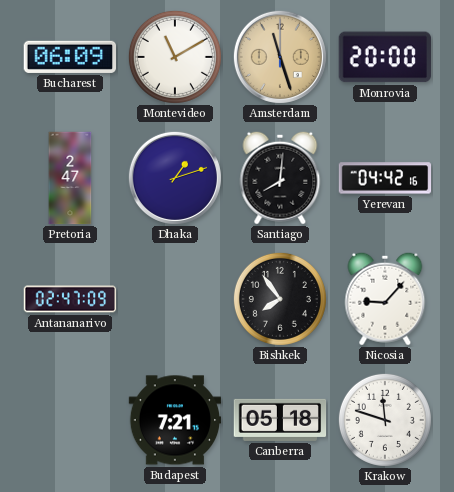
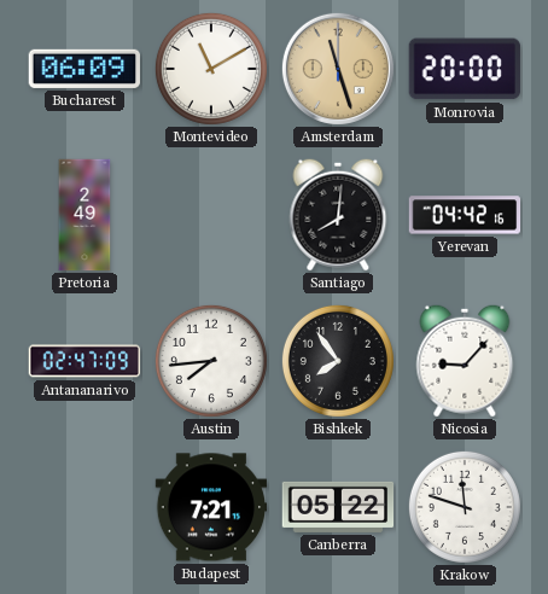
Pretoria: 2:47 -> 2:49
Dhaka: 1:12 -> none
Austin: none -> 7:44
Canberra: 05:18 -> 05:22
